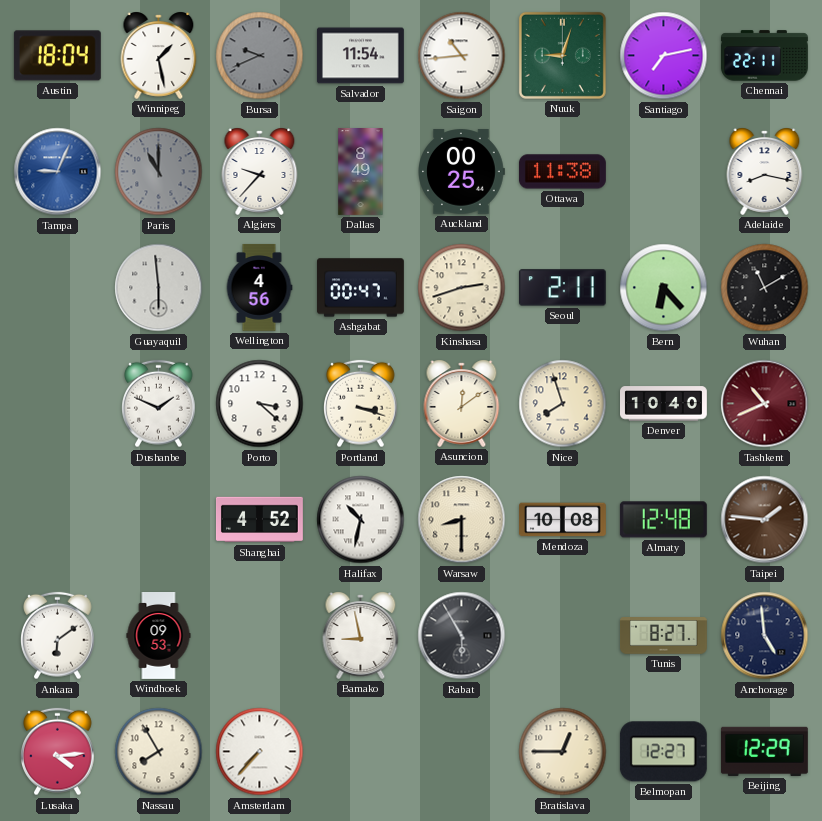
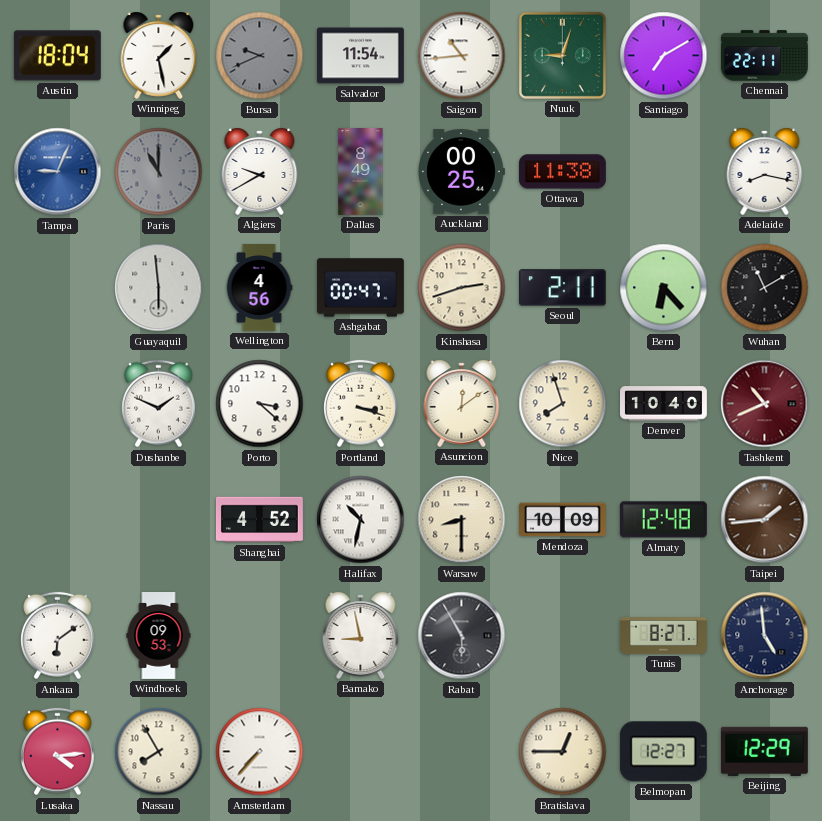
Santiago: 7:13 -> 7:10
Algiers: 9:37 -> 9:40
Mendoza: 10:08 -> 10:09
Taipei: 1:46 -> 1:44
